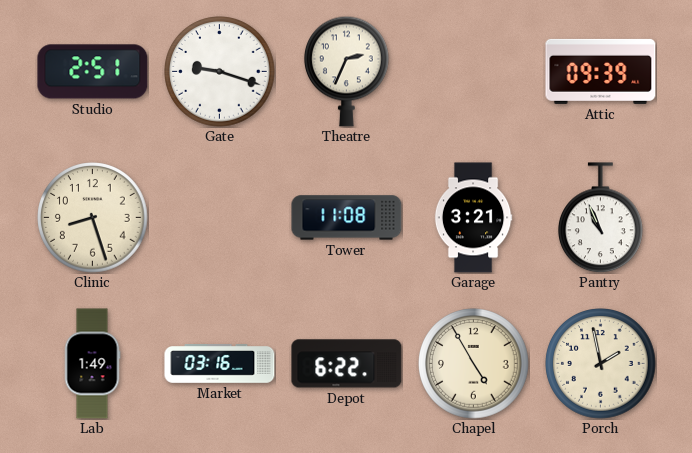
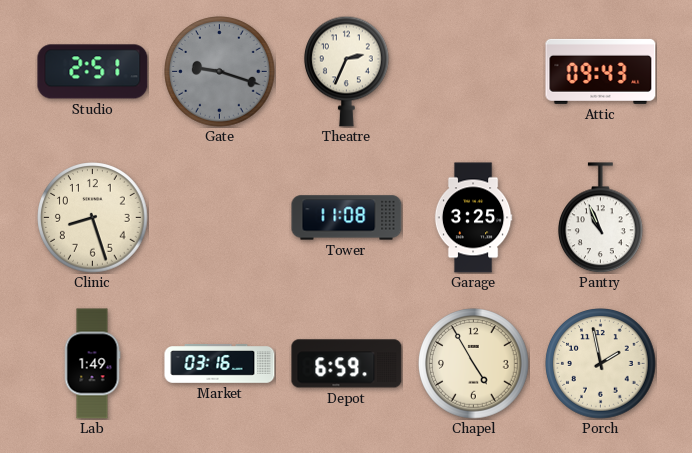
Gate dial: white -> grey
Attic: 09:39 -> 09:43
Garage: 3:21 -> 3:25
Depot: 6:22 -> 6:59
